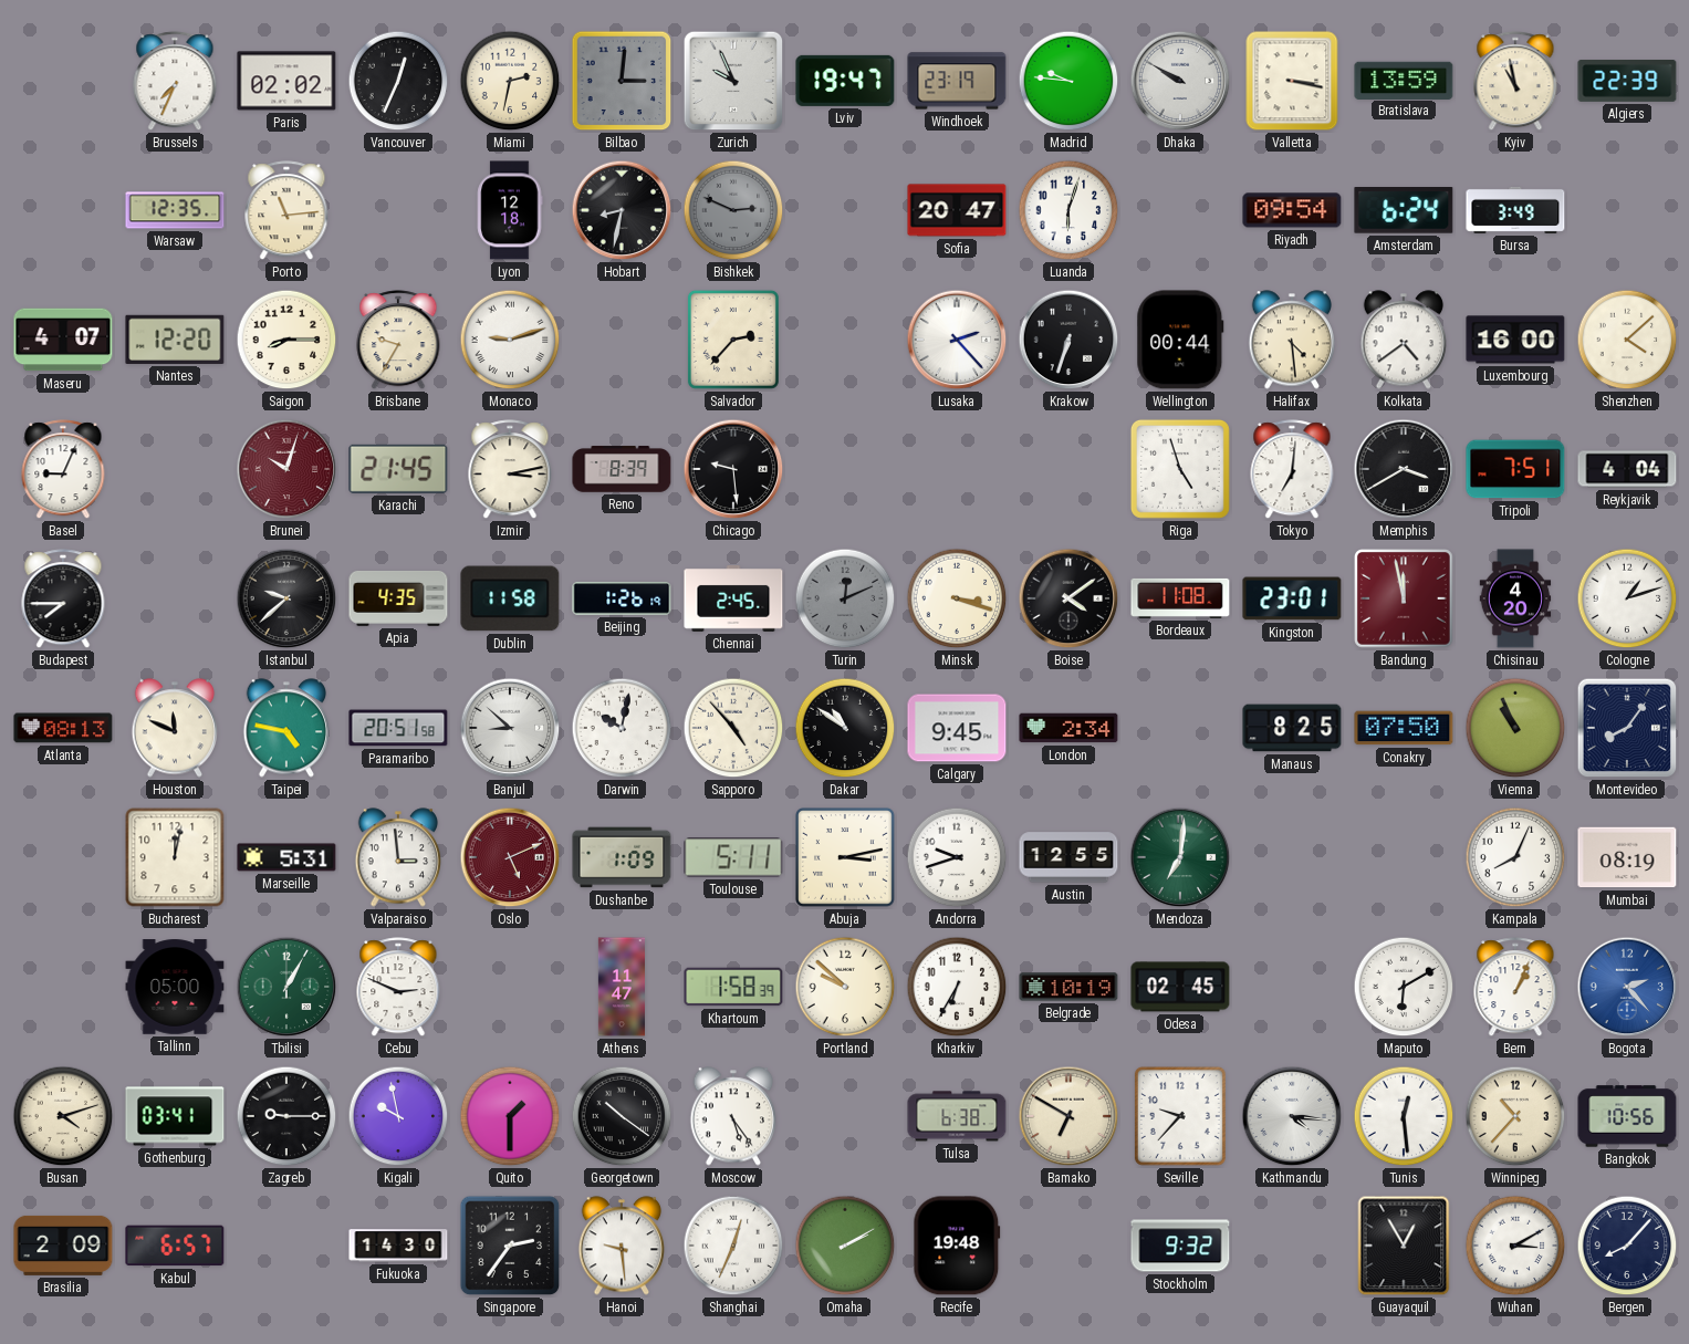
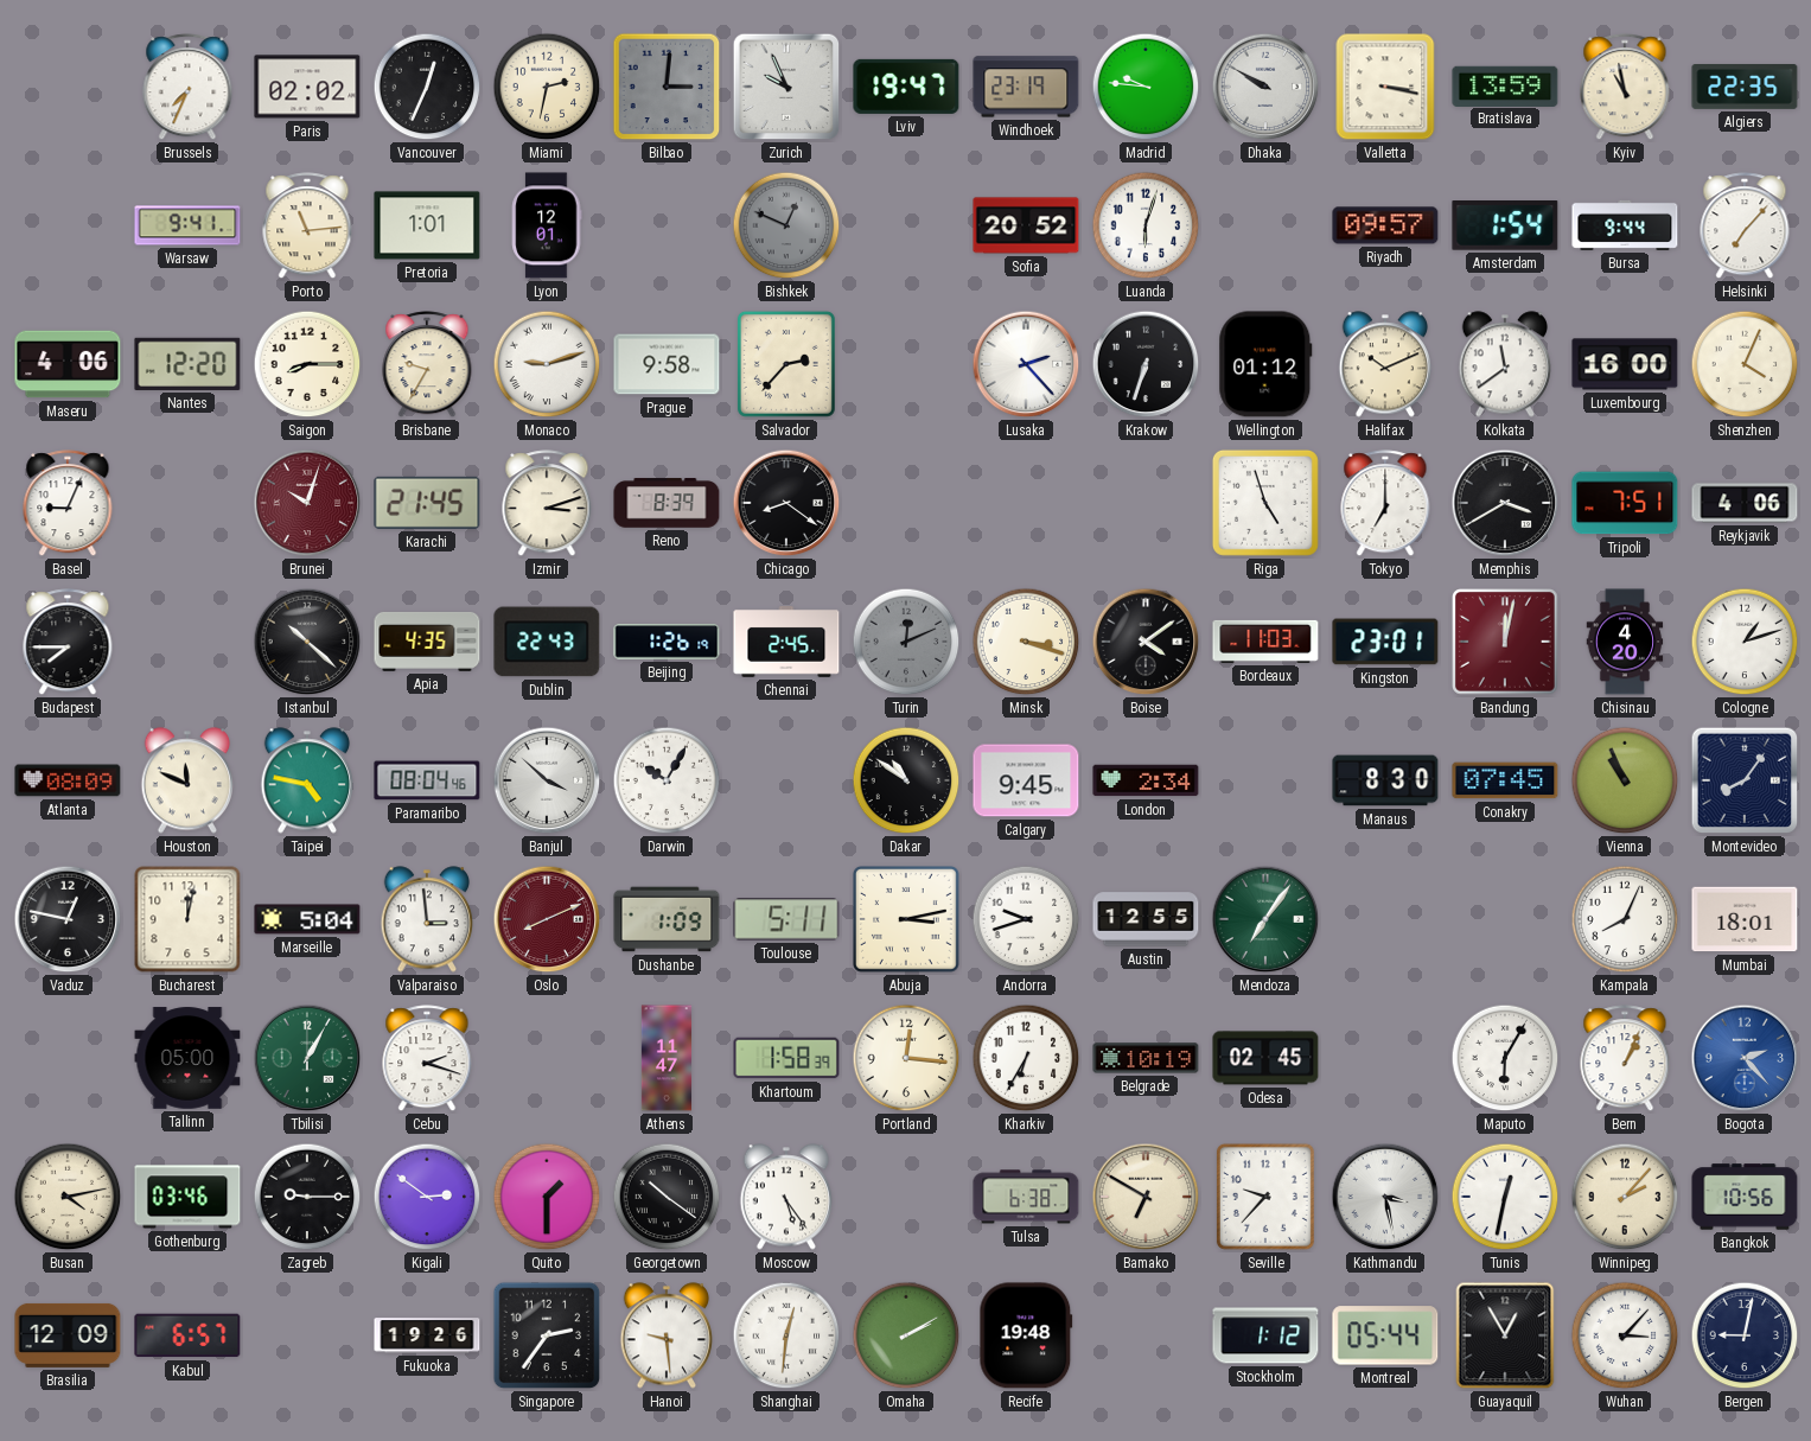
Algiers: 22:39 -> 22:35
Warsaw: 12:35 -> 9:41
Pretoria: none -> 1:01
Lyon: 12:18 -> 12:01
Hobart: 8:32 -> none
Bishkek: 2:49 -> 12:49
Sofia: 20:47 -> 20:52
Riyadh: 09:54 -> 09:57
Amsterdam: 6:24 -> 1:54
Bursa: 3:49 -> 9:44
Helsinki: none -> 7:07
Maseru: 4:07 -> 4:06
Prague: none -> 9:58
Wellington: 00:44 -> 01:12
Halifax: 4:29 -> 10:11
Kolkata: 4:39 -> 11:39
Shenzhen: 4:08 -> 4:04
Izmir: 3:13 -> 3:12
Chicago: 9:29 -> 8:21
Tokyo: 7:01 -> 7:00
Reykjavik: 4:04 -> 4:06
Istanbul: 9:38 -> 10:22
Dublin: 11:58 -> 22:43
Bordeaux: 11:08 -> 11:03
Bandung: 11:58 -> 12:02
Atlanta: 08:13 -> 08:09
Paramaribo: 20:51 -> 08:04
Banjul: 8:52 -> 3:52
Darwin: 10:02 -> 10:05
Sapporo: 4:53 -> none
Manaus: 8:25 -> 8:30
Conakry: 07:50 -> 07:45
Vaduz: none -> 12:47
Marseille: 5:31 -> 5:04
Oslo: 5:11 -> 8:11
Mendoza: 7:01 -> 7:06
Mumbai: 08:19 -> 18:01
Cebu: 2:49 -> 2:18
Portland: 9:52 -> 12:16
Maputo: 6:10 -> 6:05
Busan: 4:12 -> 4:13
Gothenburg: 03:41 -> 03:46
Kigali: 9:58 -> 2:51
Kathmandu: 4:16 -> 3:28
Tunis: 12:29 -> 12:32
Winnipeg: 10:37 -> 2:07
Brasilia: 2:09 -> 12:09
Fukuoka: 14:30 -> 19:26
Shanghai: 12:34 -> 12:31
Stockholm: 9:32 -> 1:12
Montreal: none -> 05:44
Wuhan: 3:10 -> 3:07
Bergen: 8:07 -> 9:02
